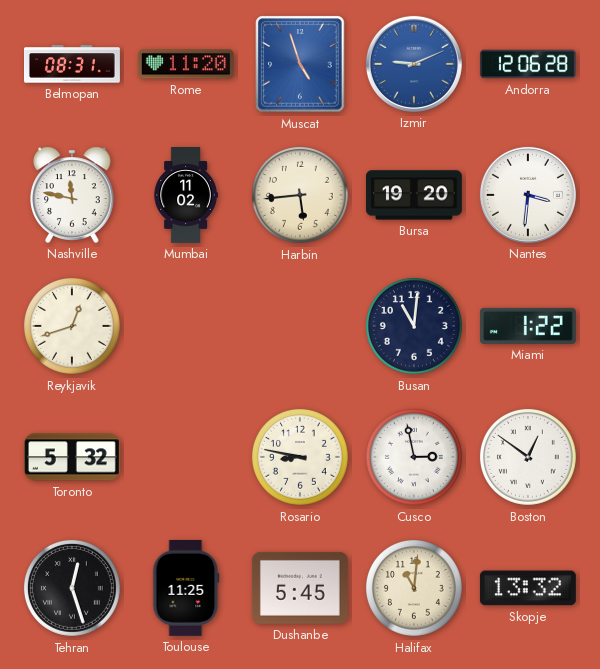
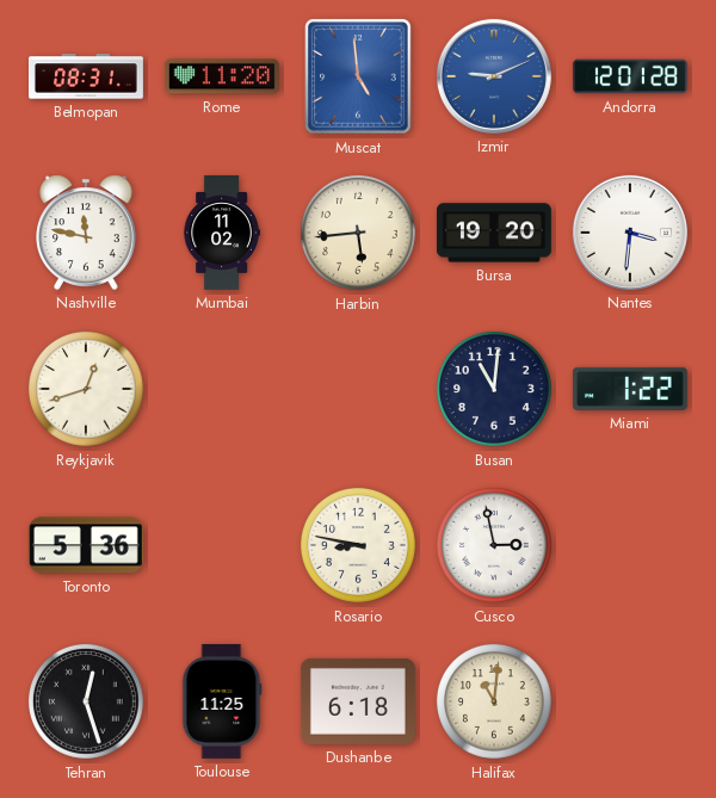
Muscat: 4:57 -> 4:59
Andorra: 12:06 -> 12:01
Toronto: 5:32 -> 5:36
Boston: 12:51 -> none
Dushanbe: 5:45 -> 6:18
Skopje: 13:32 -> none
